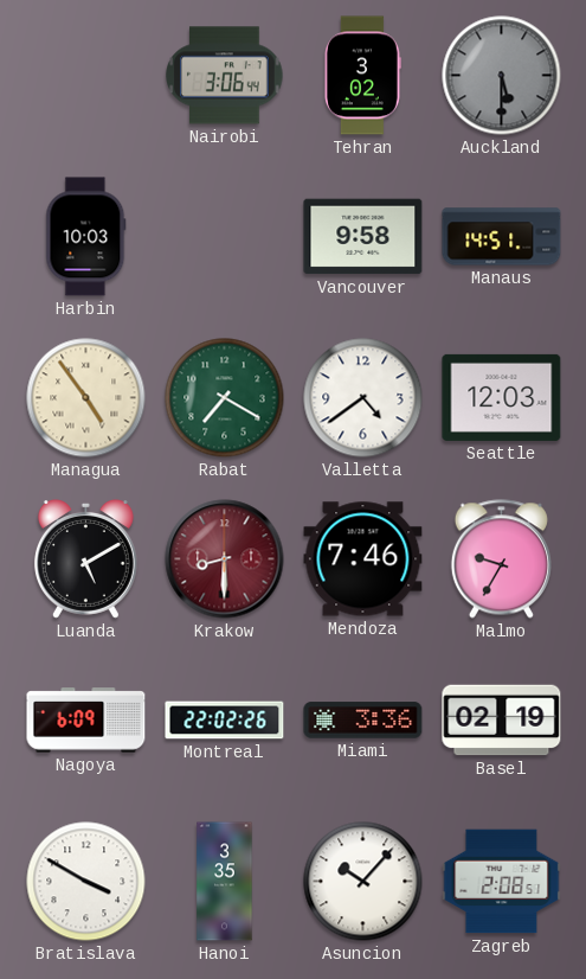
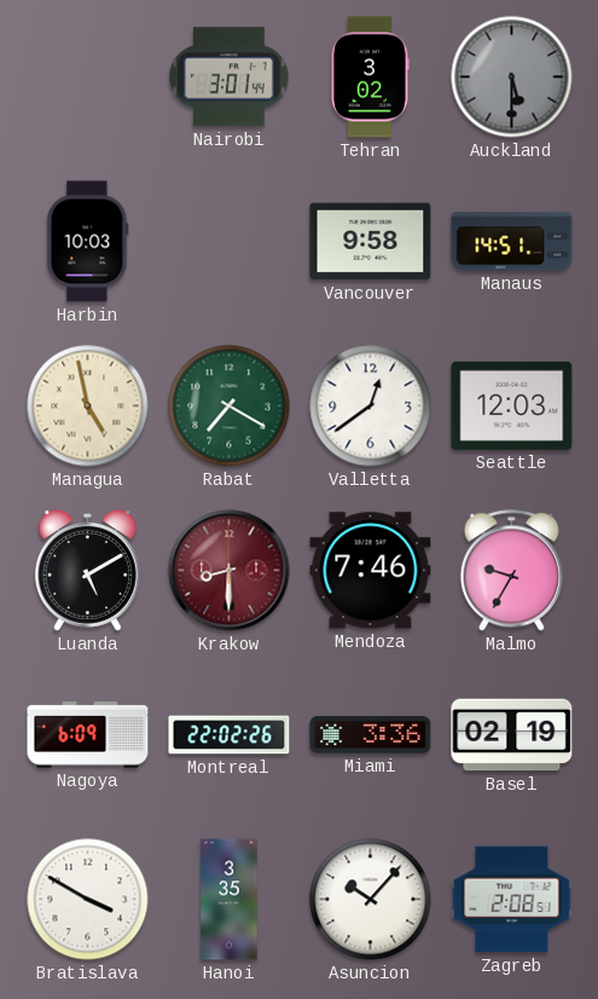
Nairobi: 3:06 -> 3:01
Managua: 4:54 -> 4:58
Valletta: 4:39 -> 12:39
